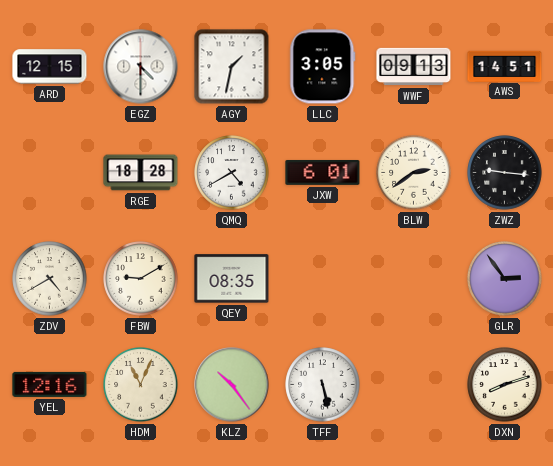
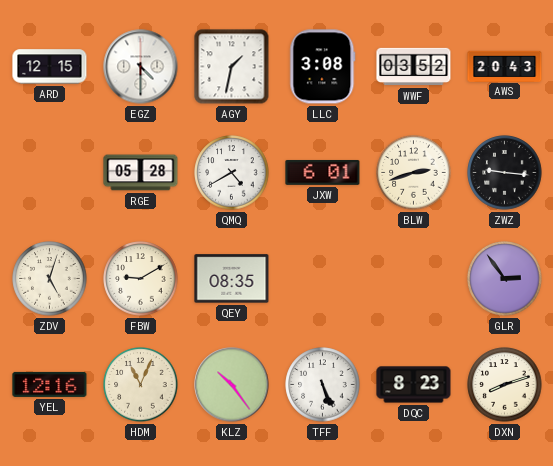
LLC: 3:05 -> 3:08
WWF: 09:13 -> 03:52
AWS: 14:51 -> 20:43
RGE: 18:28 -> 05:28
BLW: 2:39 -> 2:42
ZDV: 4:40 -> 5:03
TFF: 5:28 -> 5:26
DQC: none -> 8:23
